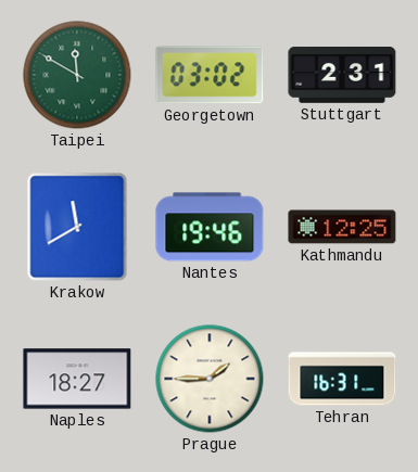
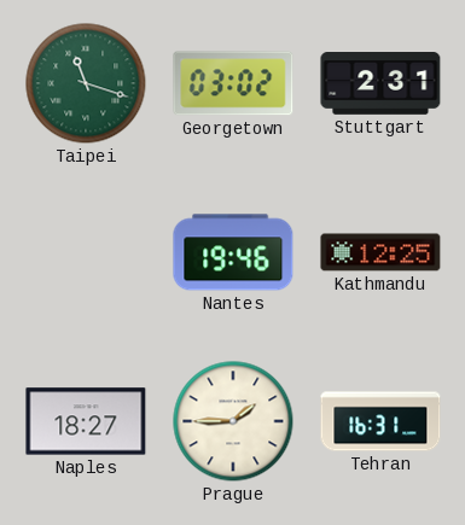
Taipei: 11:50 -> 11:18
Krakow: 11:40 -> none
